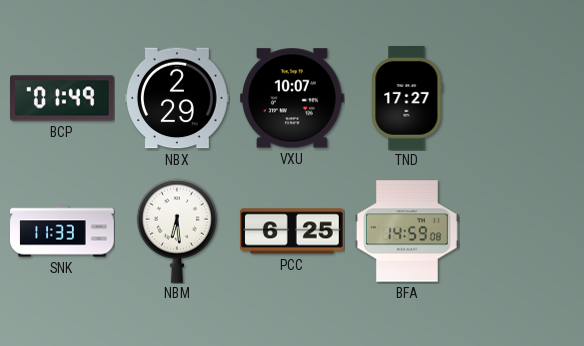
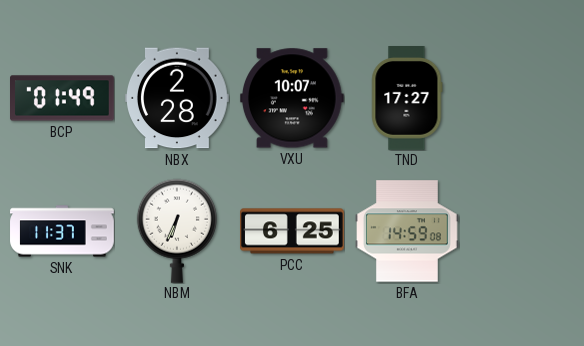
NBX: 2:29 -> 2:28
SNK: 11:33 -> 11:37
NBM: 6:29 -> 6:34
